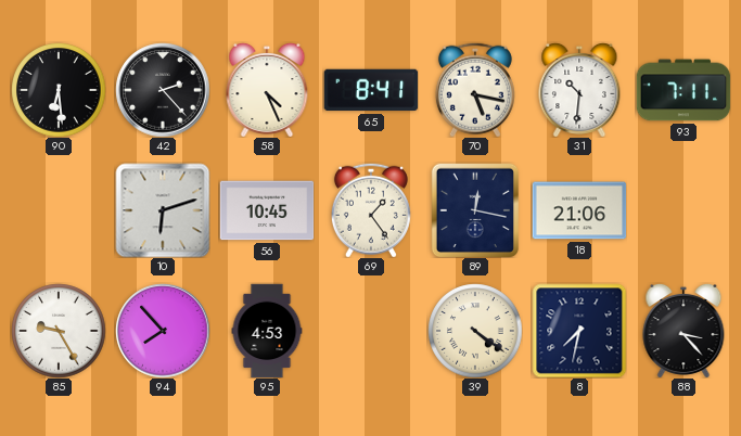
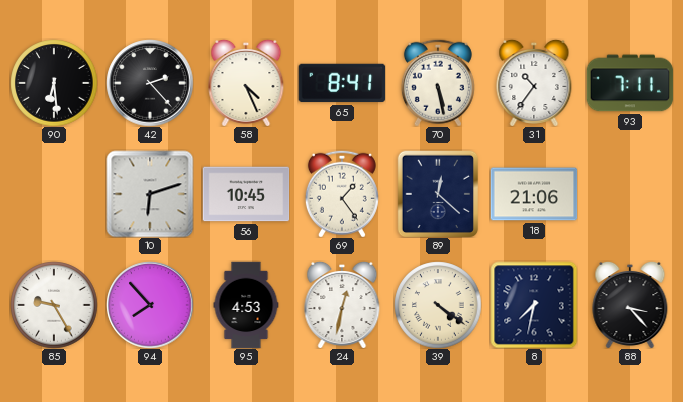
70: 5:17 -> 5:28
31: 10:31 -> 10:36
89: 12:17 -> 12:22
24: none -> 12:32
